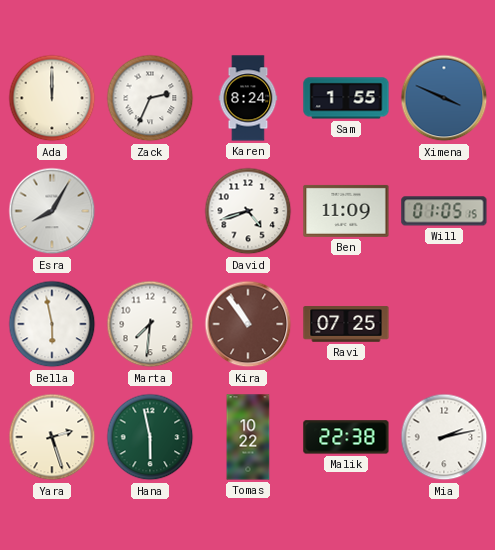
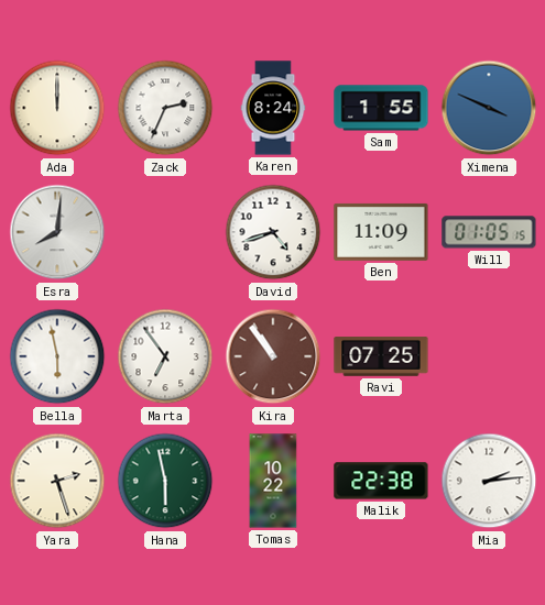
Esra: 8:05 -> 8:01
Marta: 7:31 -> 6:54
Mia: 2:13 -> 2:14
